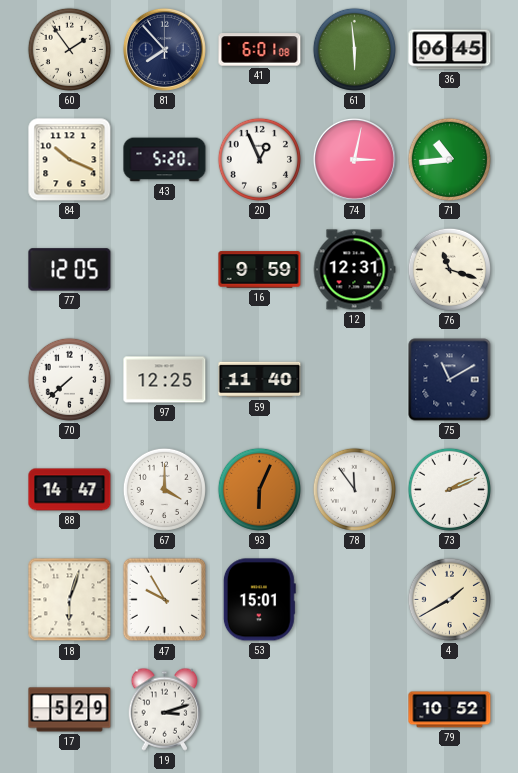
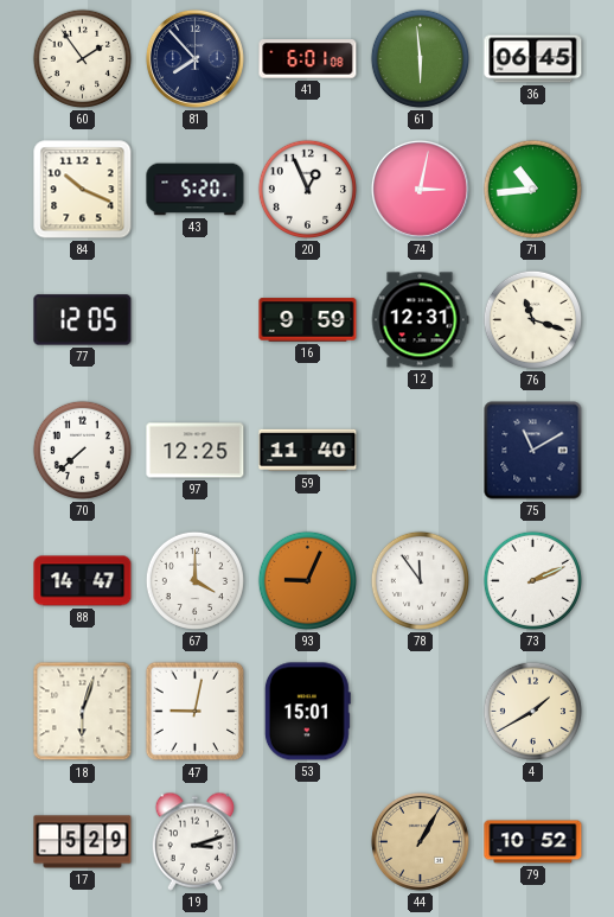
93: 6:04 -> 9:04
47: 9:55 -> 9:02
44: none -> 1:05
